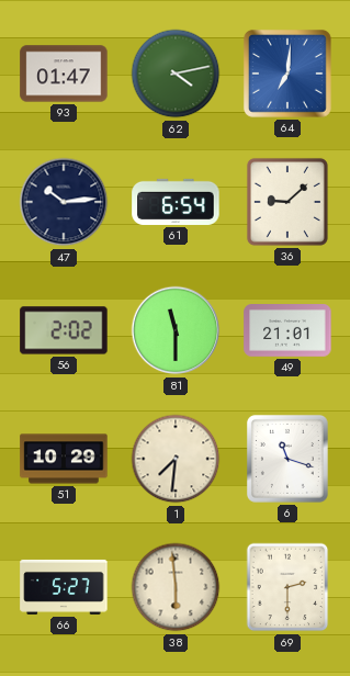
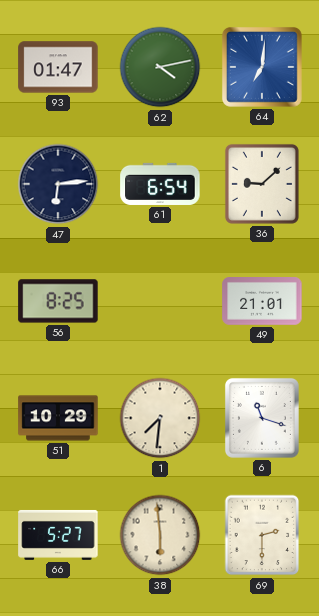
47: 10:14 -> 6:14
56: 2:02 -> 8:25
81: 11:30 -> none
